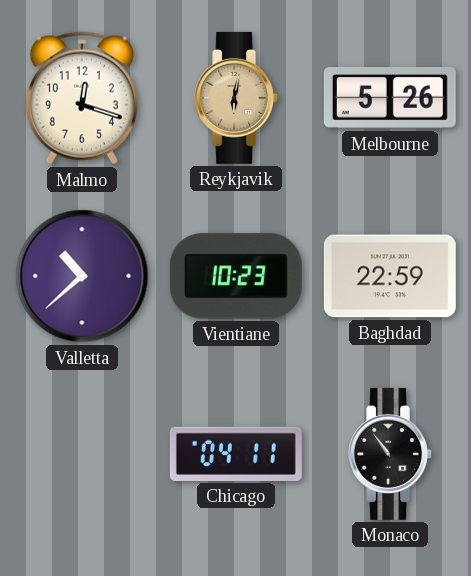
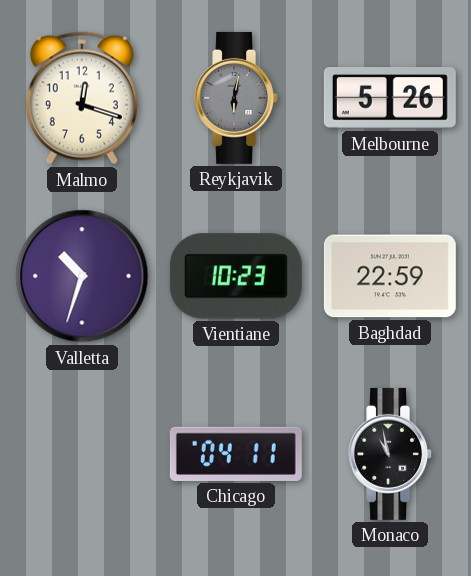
Reykjavik dial: champagne -> grey
Valletta: 10:38 -> 10:33
Monaco: 10:54 -> 10:58
